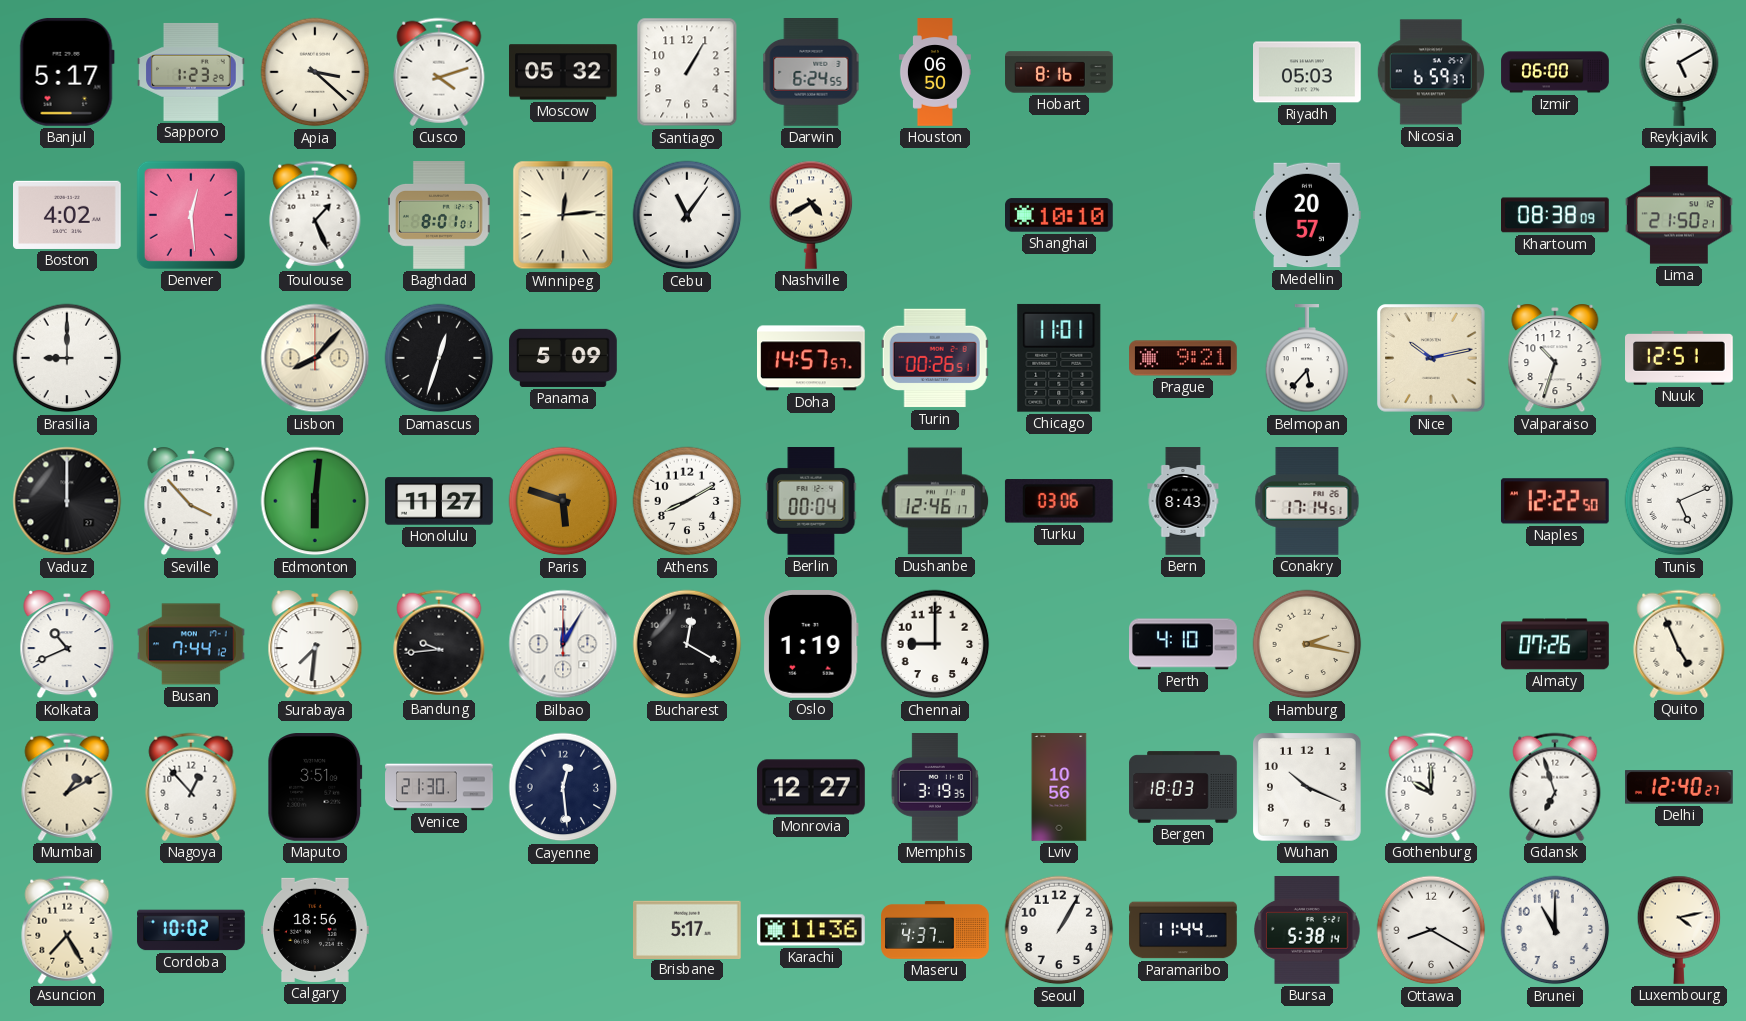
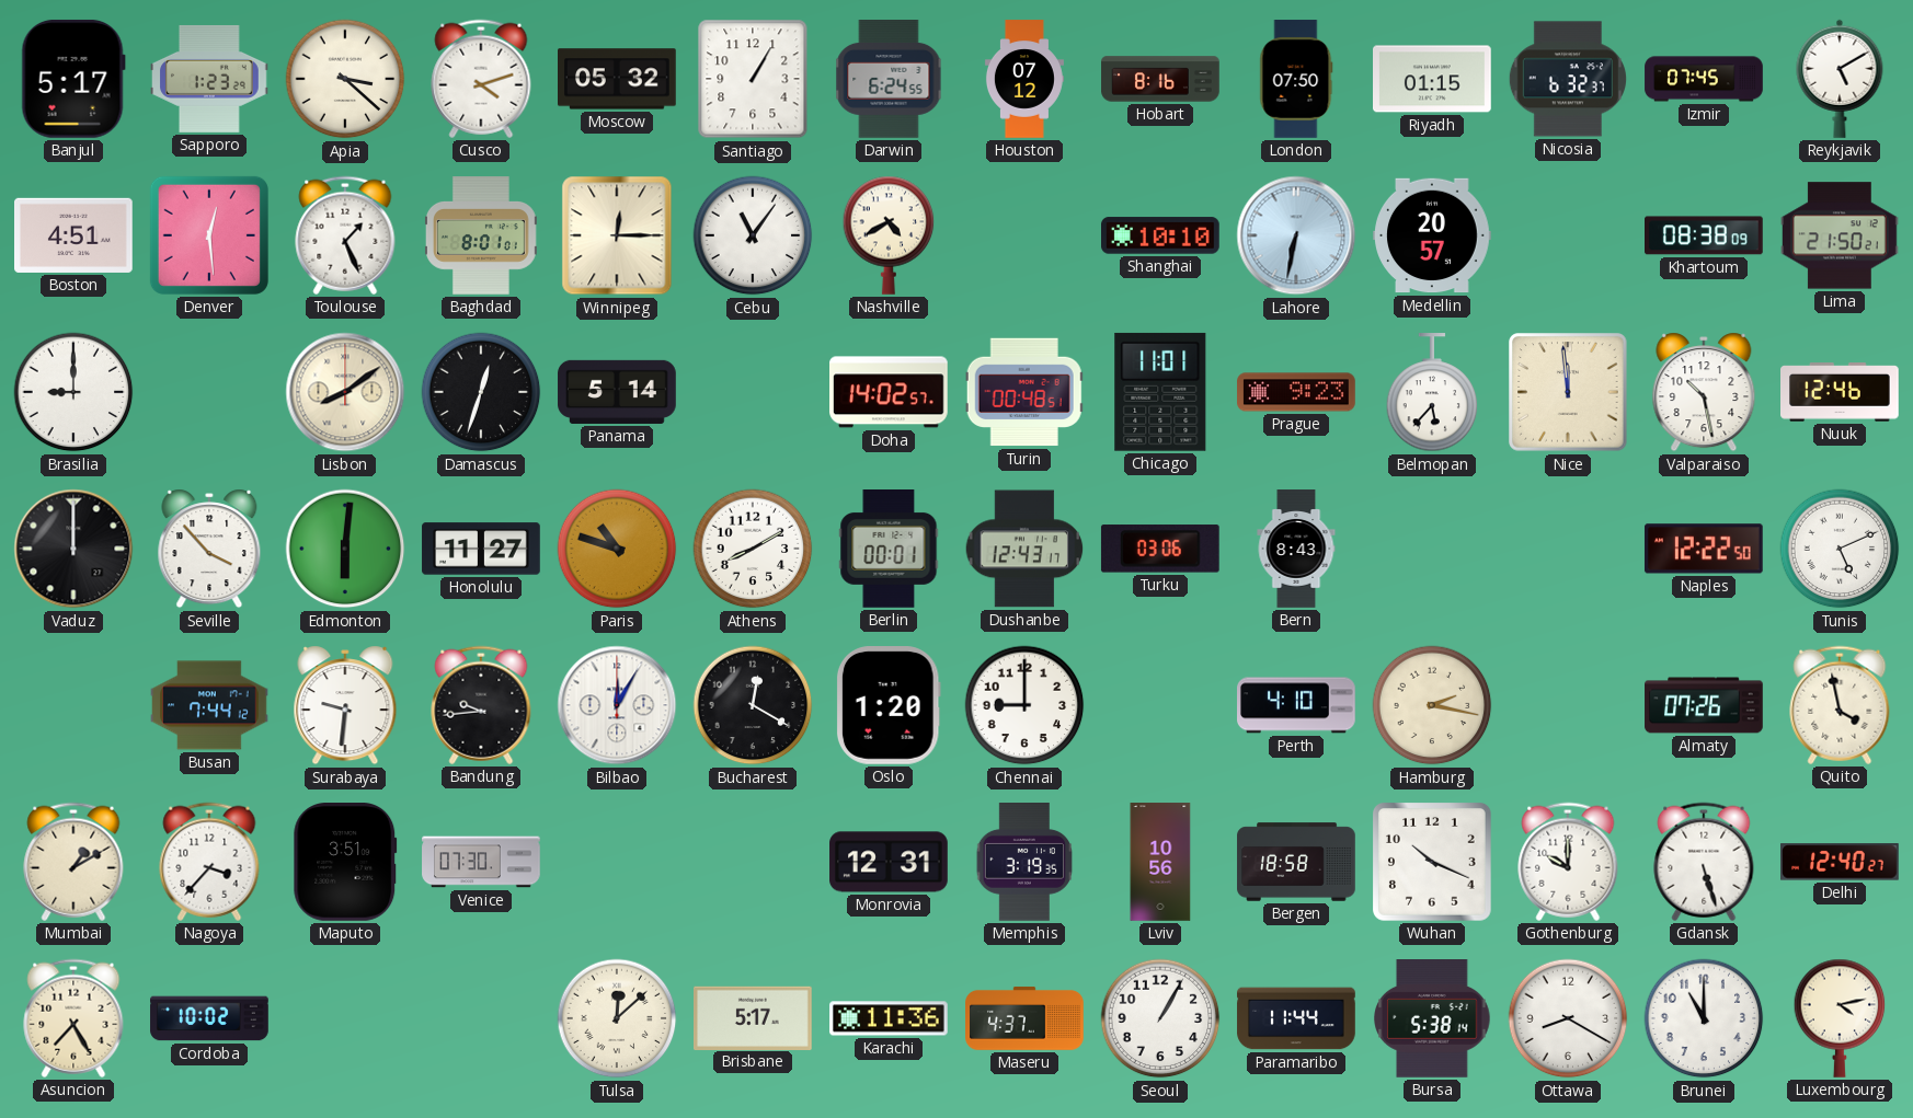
Houston: 06:50 -> 07:12
London: none -> 07:50
Riyadh: 05:03 -> 01:15
Nicosia: 6:59 -> 6:32
Izmir: 06:00 -> 07:45
Boston: 4:02 -> 4:51
Winnipeg: 12:14 -> 12:15
Lahore: none -> 6:32
Lisbon: 8:07 -> 8:09
Panama: 5:09 -> 5:14
Doha: 14:57 -> 14:02
Turin: 00:26 -> 00:48
Prague: 9:21 -> 9:23
Nice: 10:13 -> 11:59
Valparaiso: 10:33 -> 10:28
Nuuk: 12:51 -> 12:46
Paris: 5:48 -> 10:48
Berlin: 00:04 -> 00:01
Dushanbe: 12:46 -> 12:43
Conakry: 17:14 -> none
Kolkata: 10:41 -> none
Surabaya: 7:31 -> 9:31
Oslo: 1:19 -> 1:20
Quito: 4:56 -> 3:58
Nagoya: 12:53 -> 3:37
Venice: 21:30 -> 07:30
Cayenne: 12:29 -> none
Monrovia: 12:27 -> 12:31
Bergen: 18:03 -> 18:58
Gdansk: 6:57 -> 5:27
Calgary: 18:56 -> none
Tulsa: none -> 12:08
